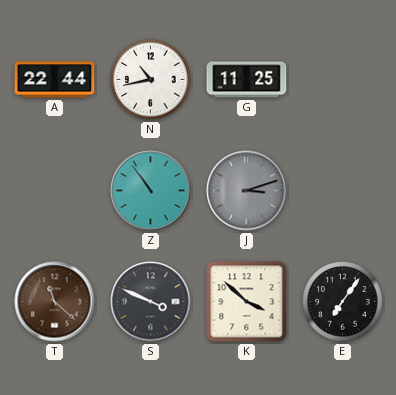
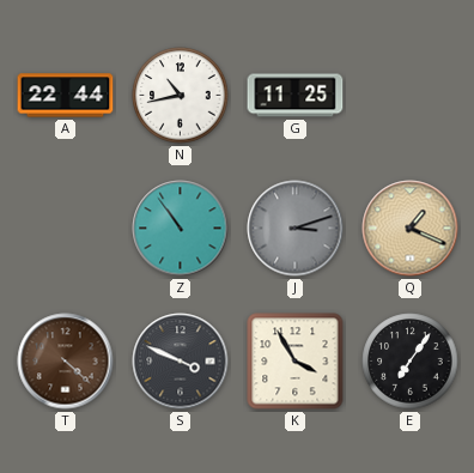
Q: none -> 1:19
T: 11:22 -> 4:22
K: 3:52 -> 3:55
